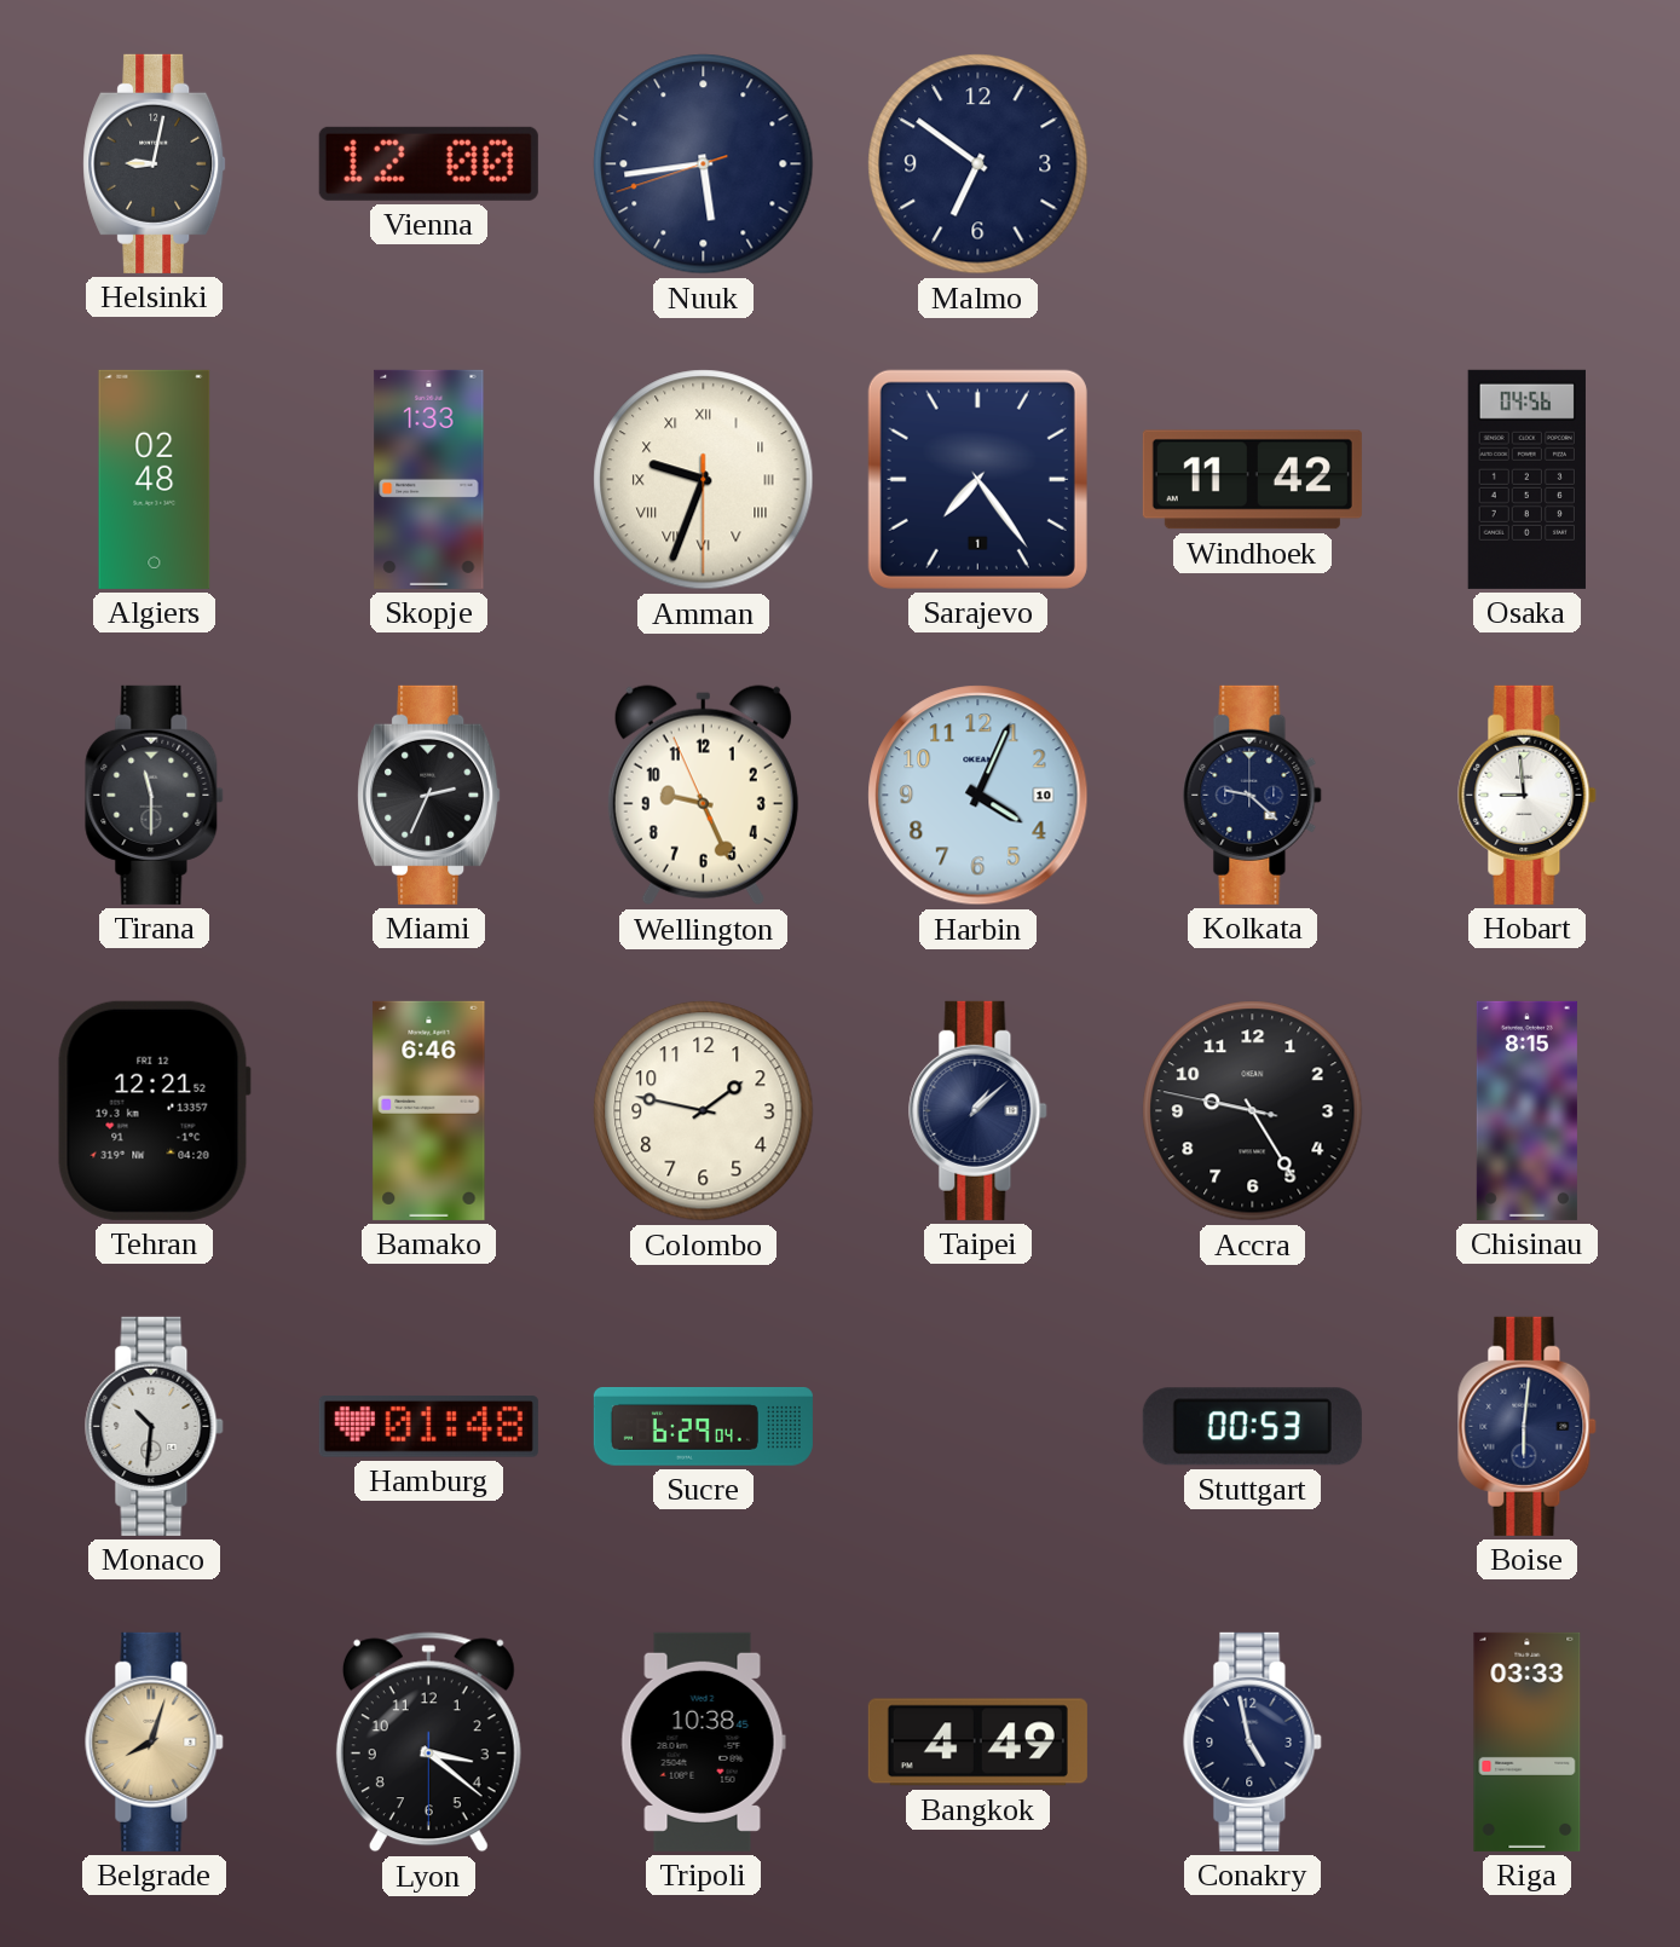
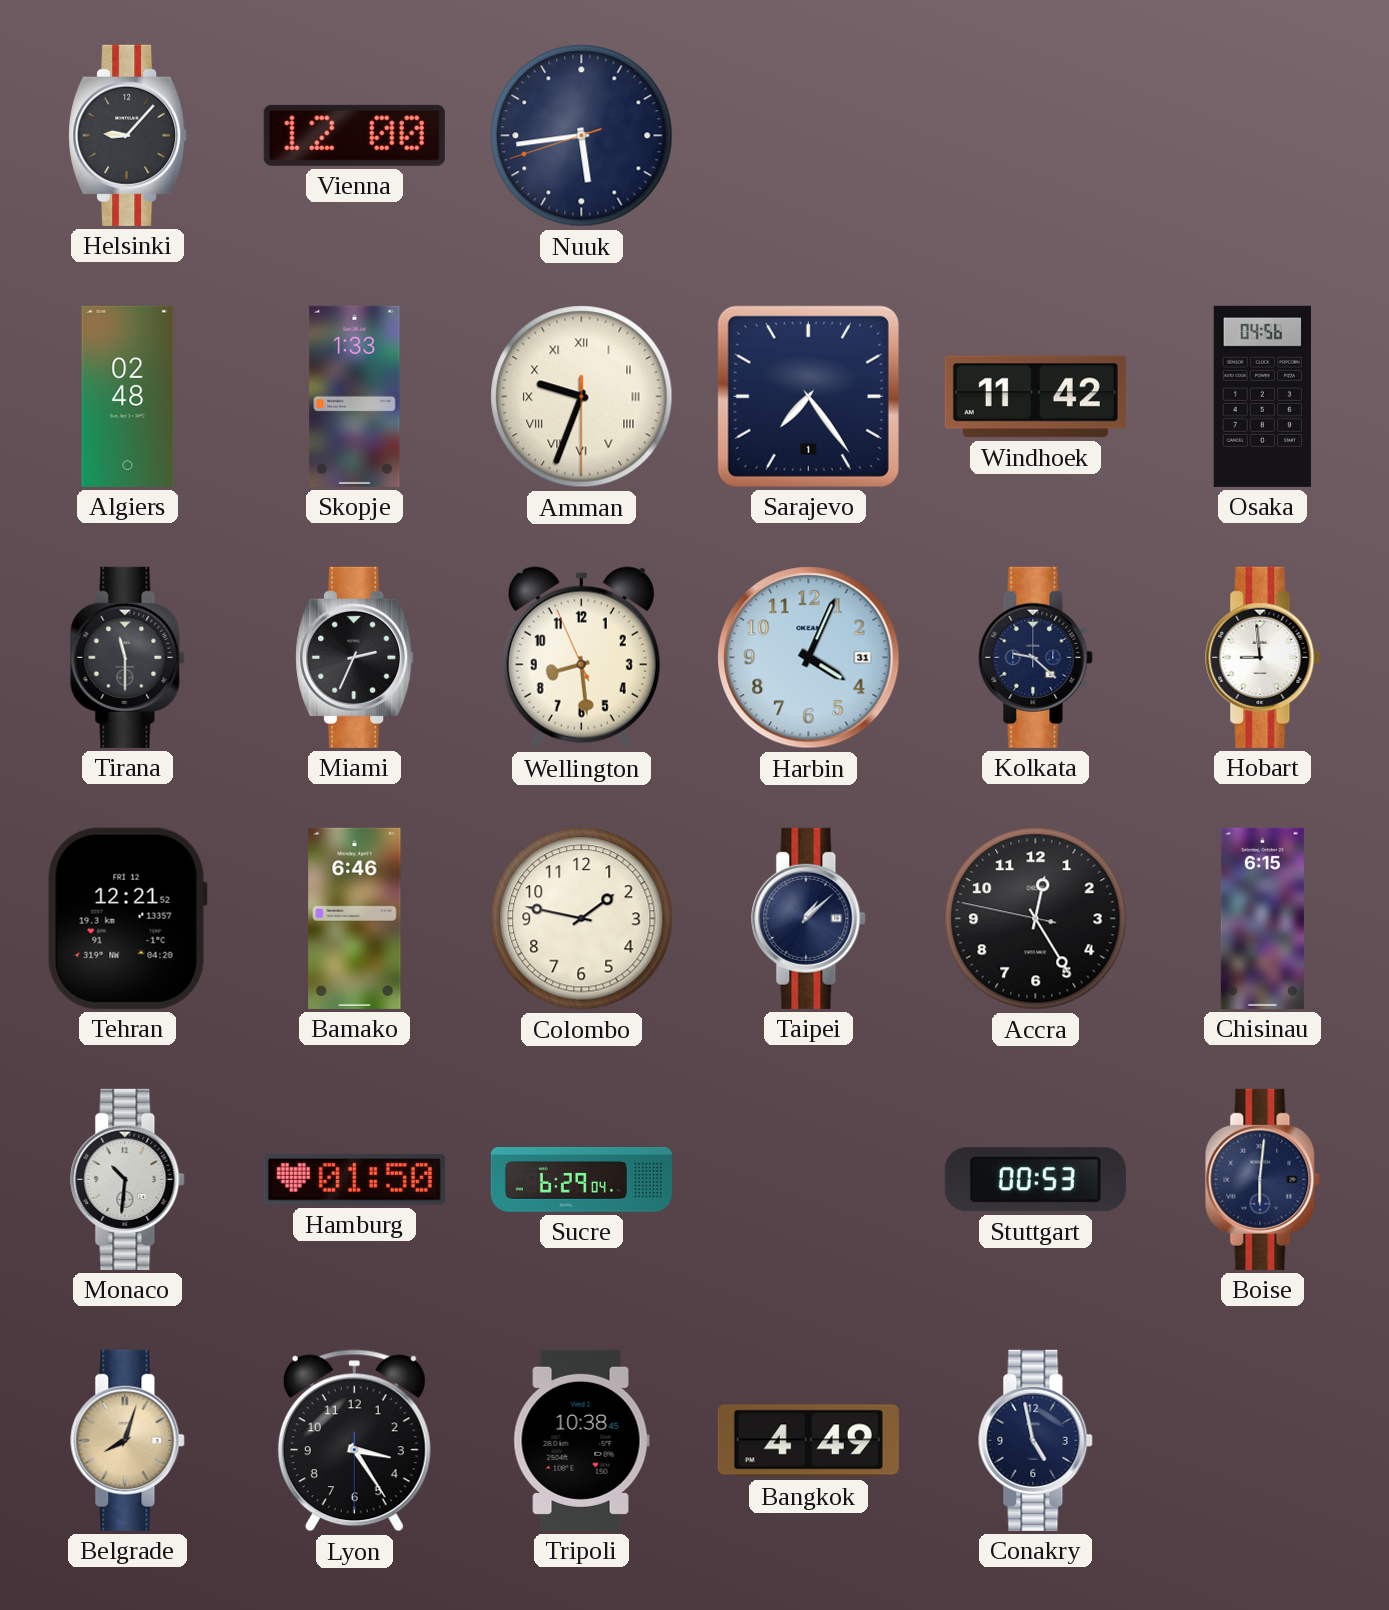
Helsinki: 9:02 -> 9:07
Malmo: 6:51 -> none
Wellington: 9:25 -> 8:28
Harbin date: 10 -> 31
Accra: 9:24 -> 12:24
Chisinau: 8:15 -> 6:15
Hamburg: 01:48 -> 01:50
Lyon: 3:21 -> 3:24
Riga: 03:33 -> none
